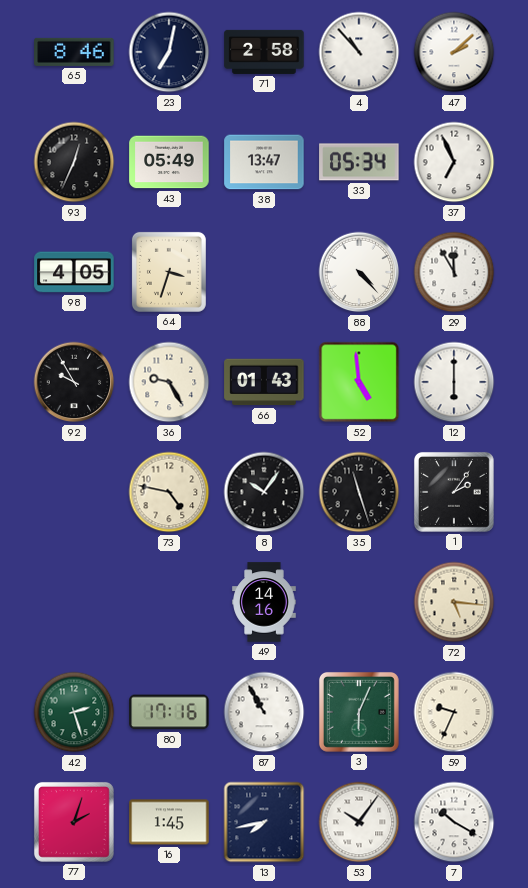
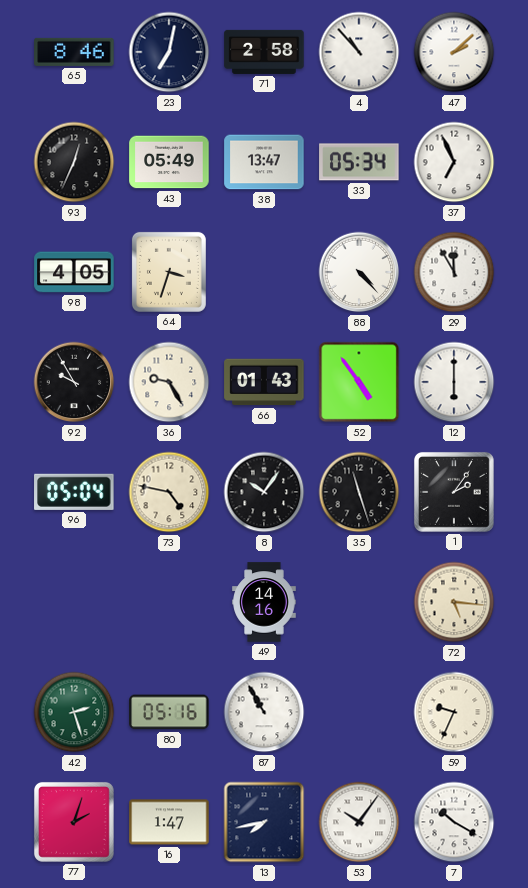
52: 4:59 -> 4:54
96: none -> 05:04
80: 17:16 -> 05:16
3: 6:04 -> none
16: 1:45 -> 1:47
